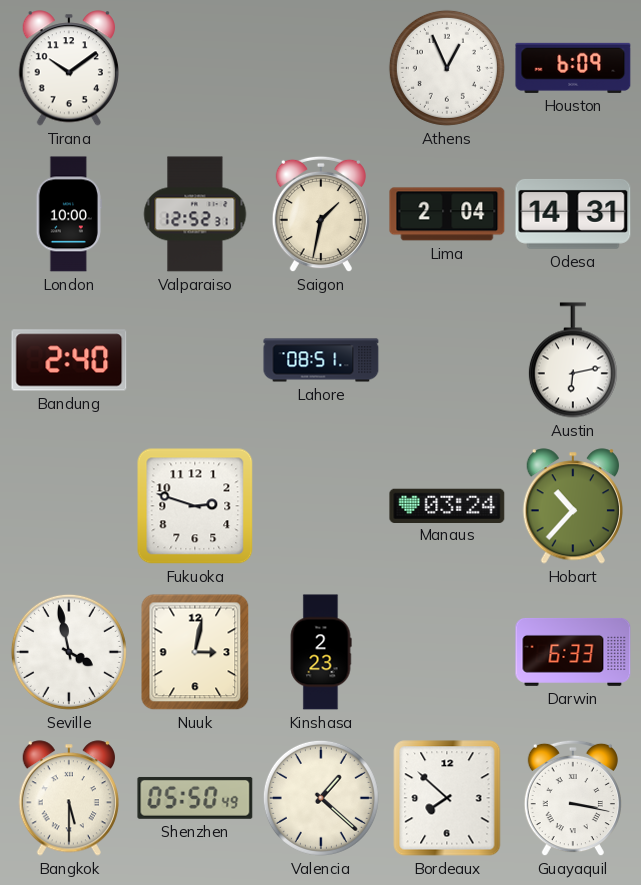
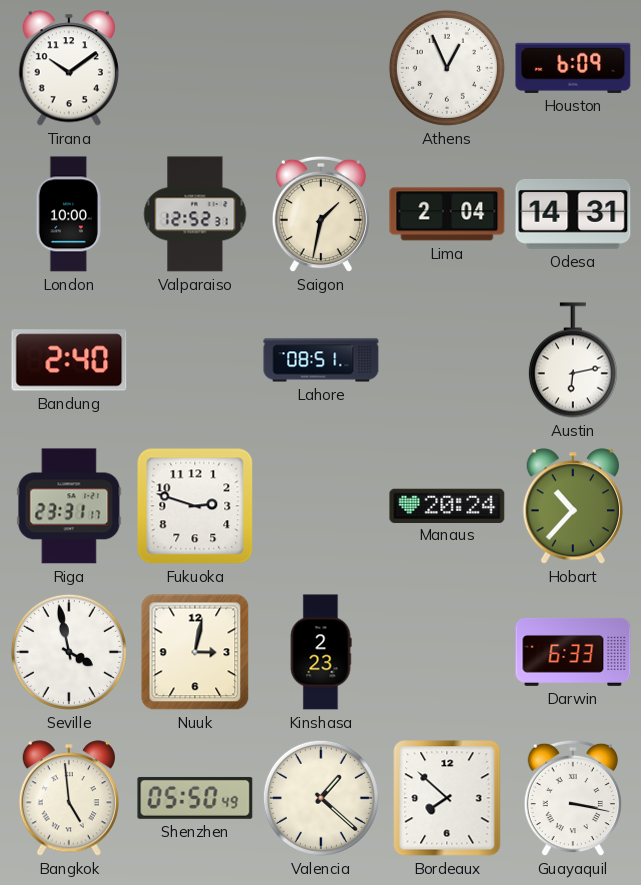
Riga: none -> 23:31
Manaus: 03:24 -> 20:24
Bangkok: 5:30 -> 4:59
